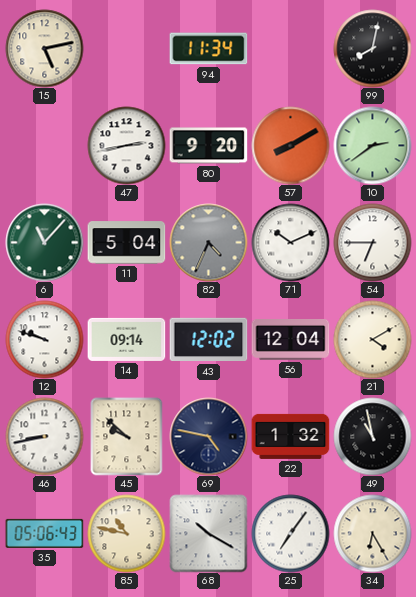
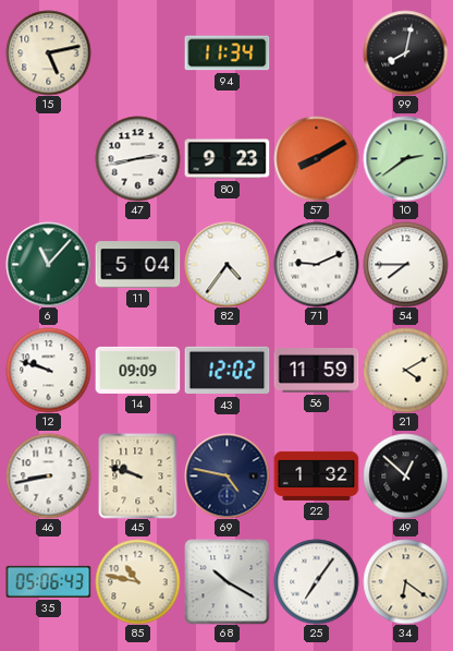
80: 9:20 -> 9:23
82: 4:34 -> 4:36
82 dial: grey -> white
71: 10:11 -> 9:11
54: 6:45 -> 7:45
14: 09:14 -> 09:09
56: 12:04 -> 11:59
45: 9:52 -> 9:48
49: 10:58 -> 12:52
34: 6:25 -> 6:21
